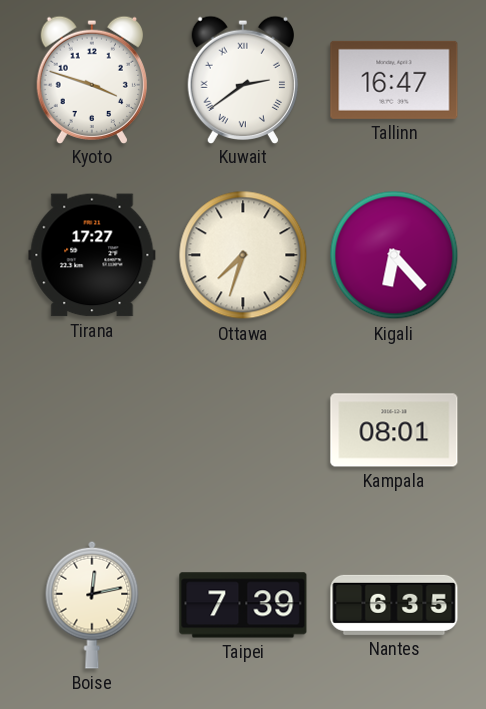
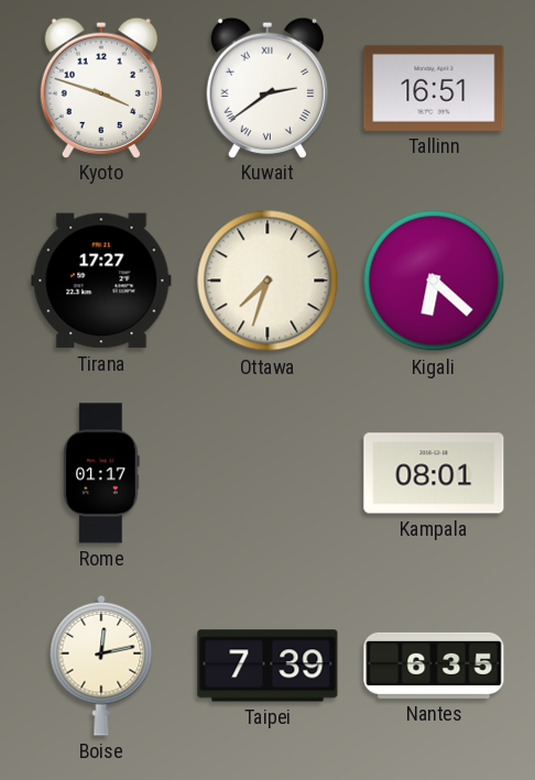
Tallinn: 16:47 -> 16:51
Kigali: 6:23 -> 6:22
Rome: none -> 01:17
